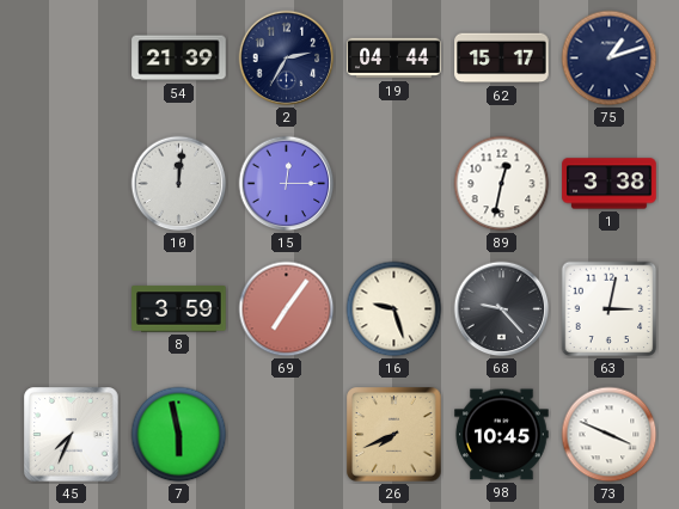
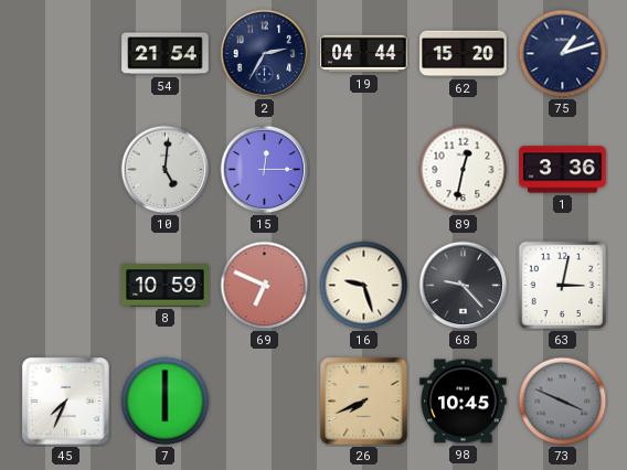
54: 21:39 -> 21:54
62: 15:17 -> 15:20
10: 12:01 -> 5:01
1: 3:38 -> 3:36
8: 3:59 -> 10:59
69: 7:06 -> 6:49
7: 5:58 -> 6:00
73 dial: white -> grey
